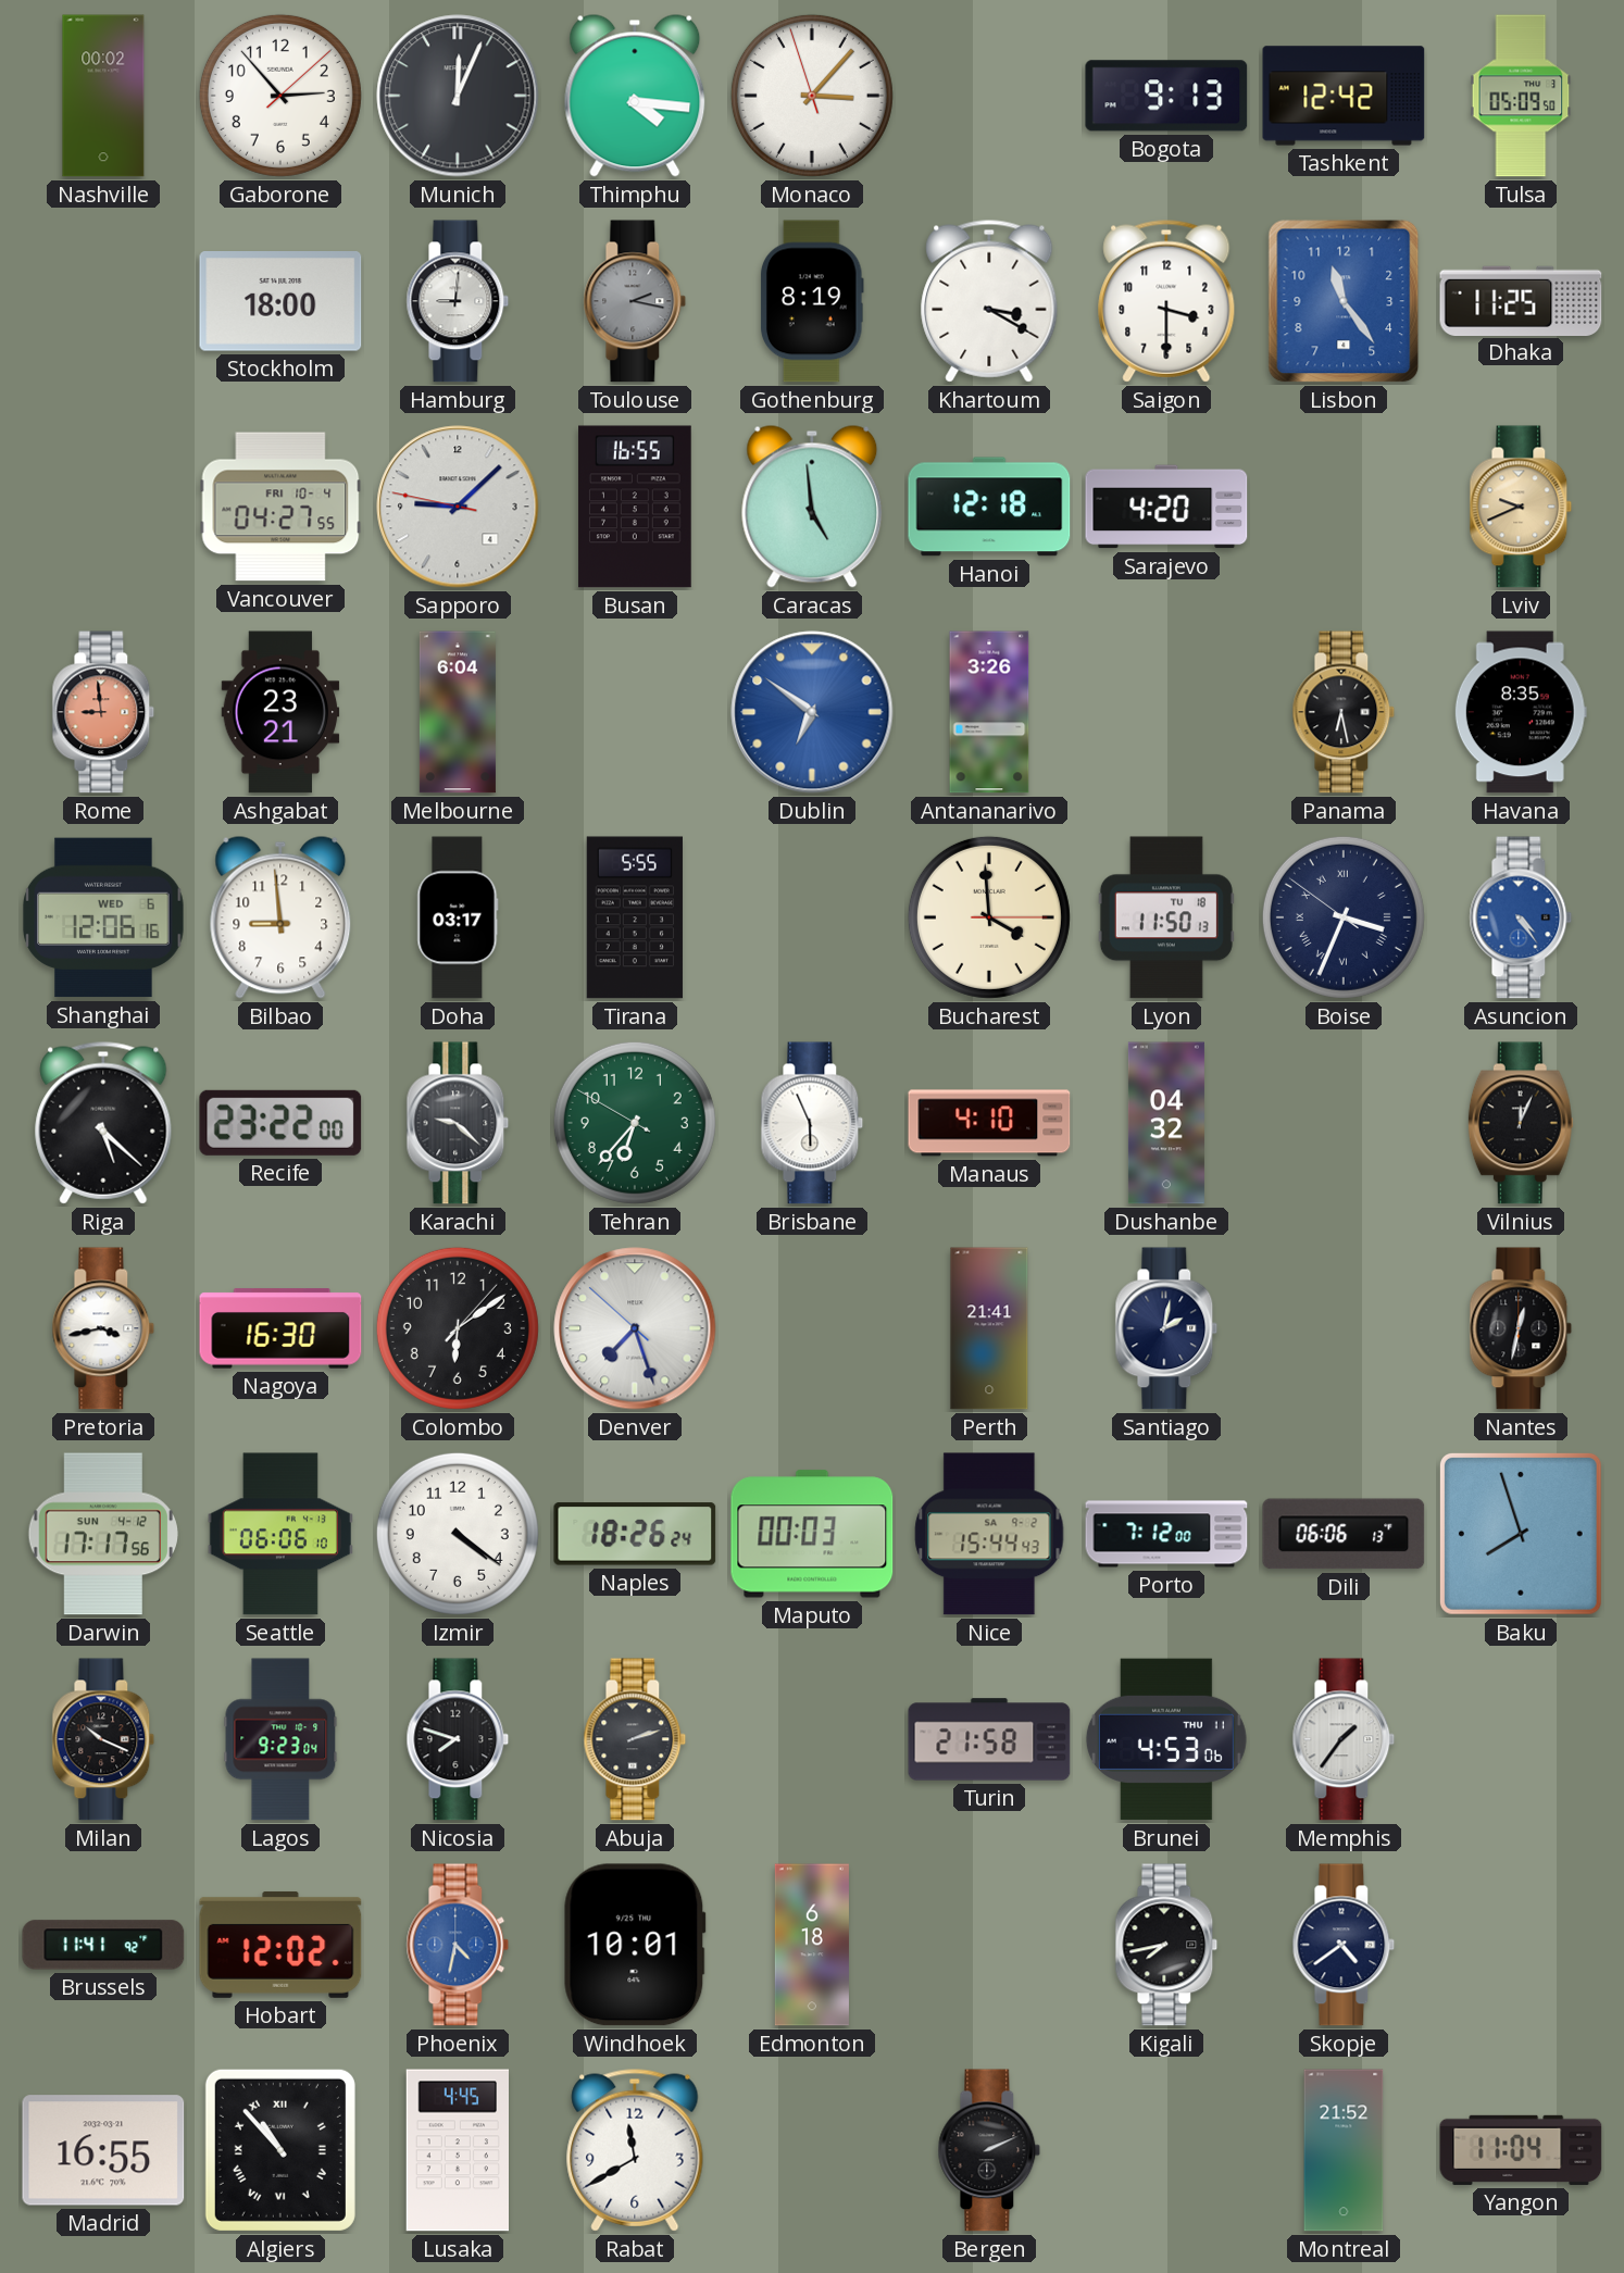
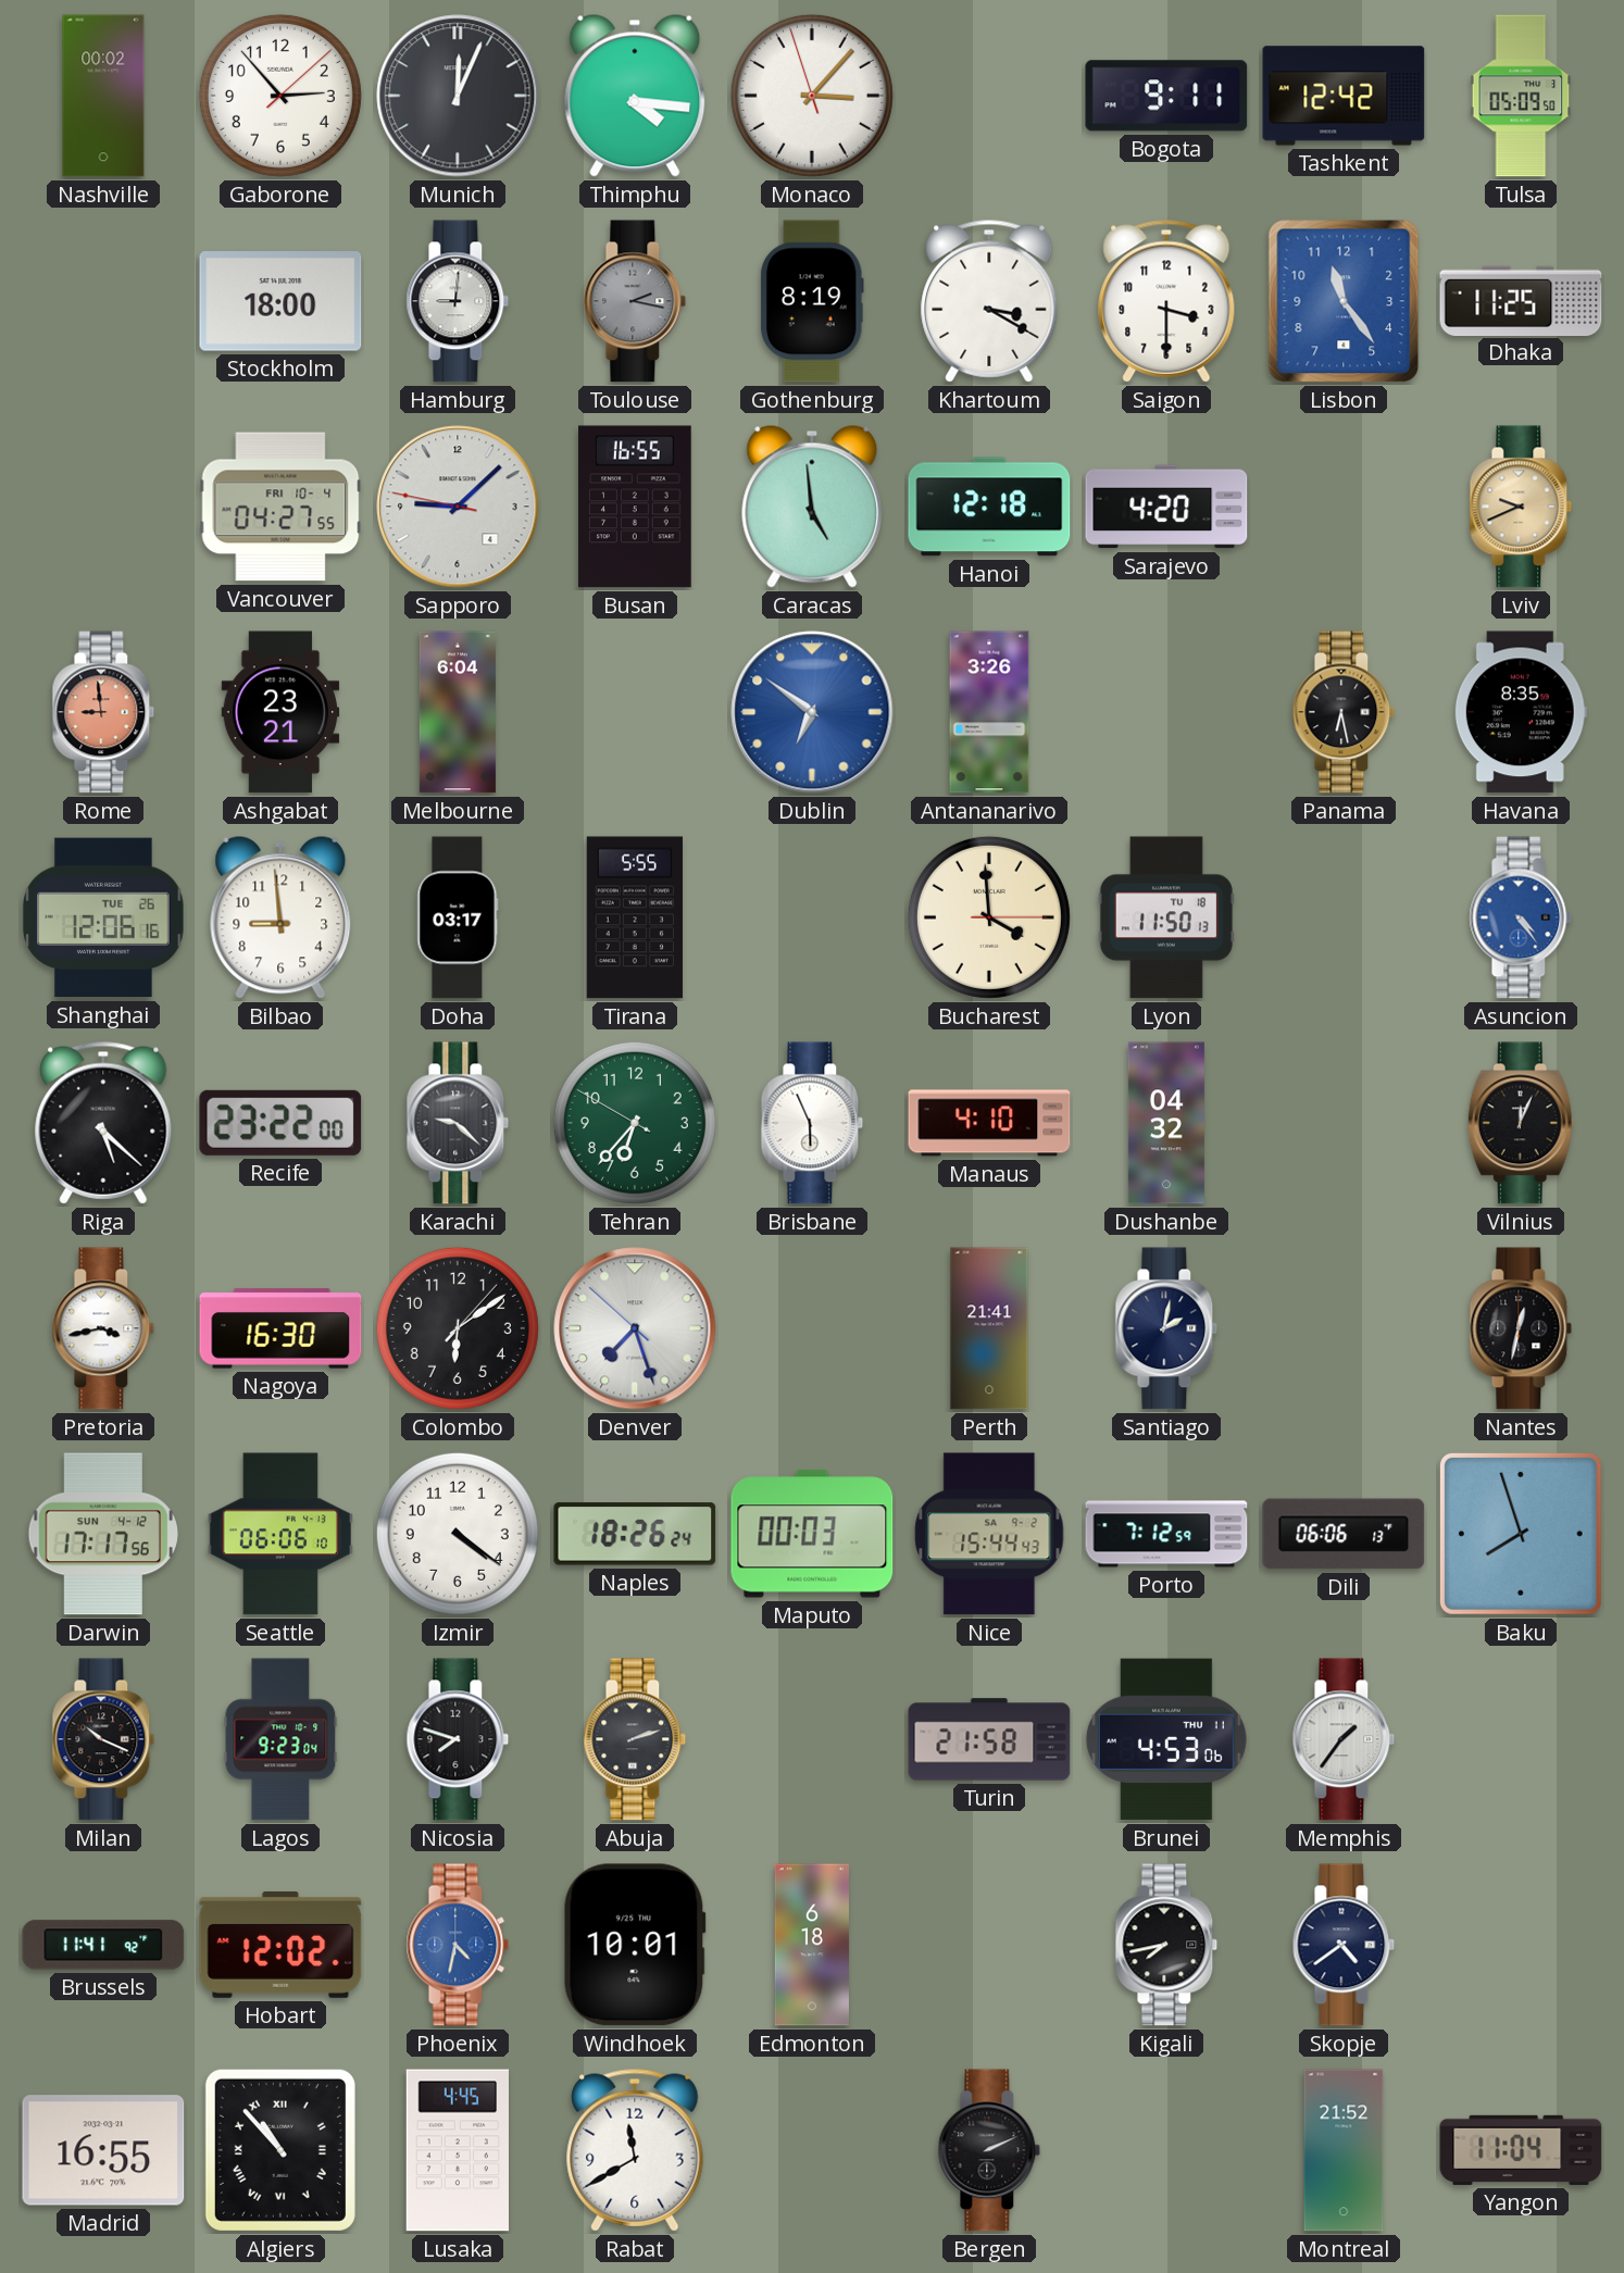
Bogota: 9:13 -> 9:11
Shanghai date: WED 6 -> TUE 26
Boise: 3:33 -> none
Porto: 7:12:00 -> 7:12:59
